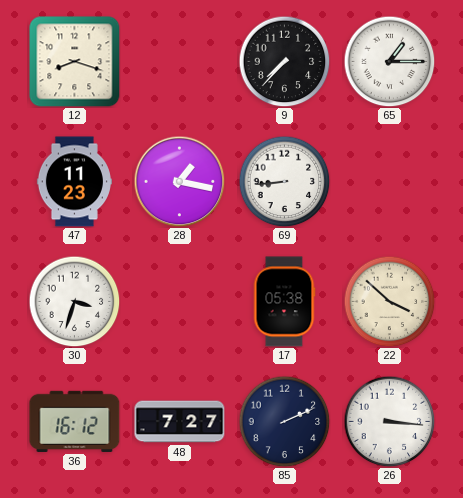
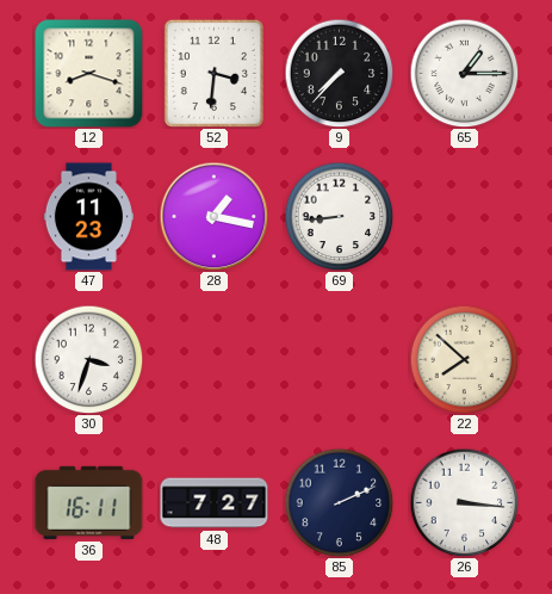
52: none -> 3:31
17: 05:38 -> none
22: 3:52 -> 7:52
36: 16:12 -> 16:11
